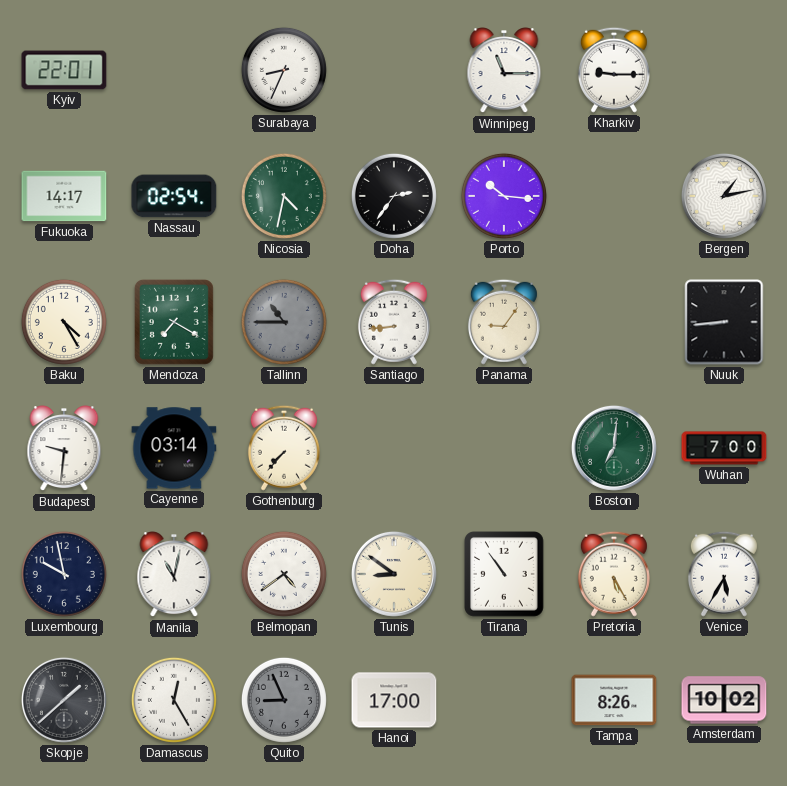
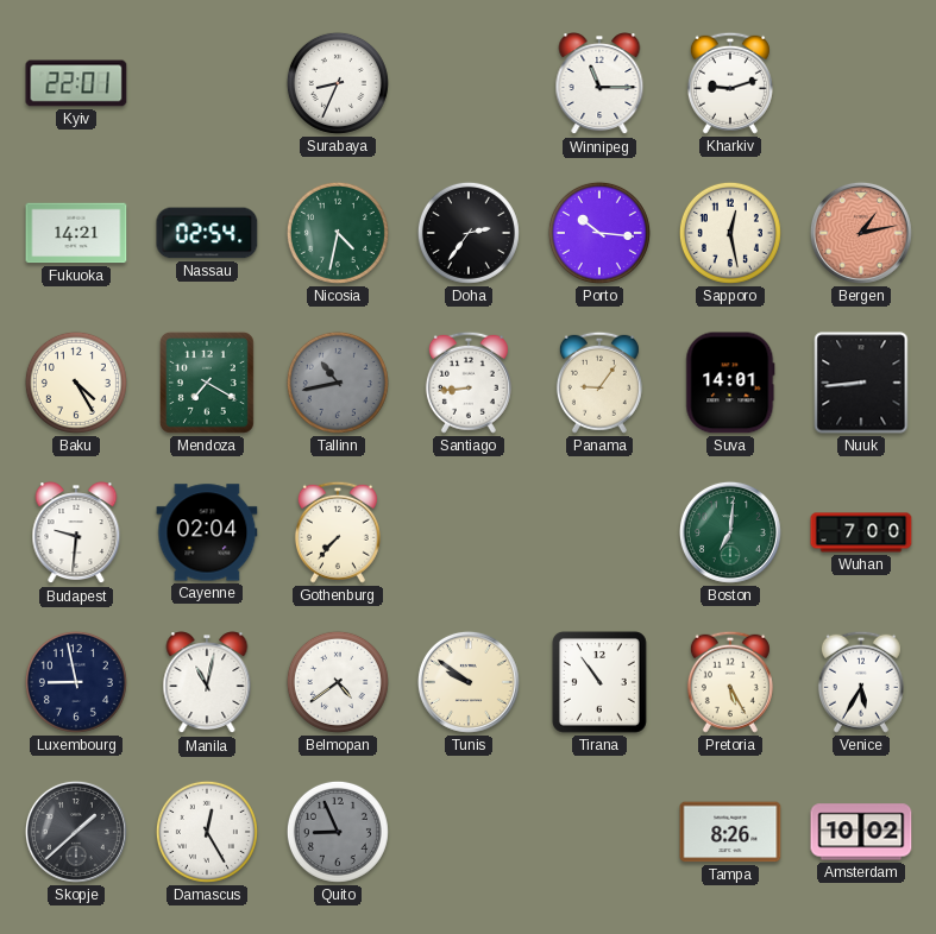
Kharkiv: 9:15 -> 9:12
Fukuoka: 14:17 -> 14:21
Sapporo: none -> 12:28
Bergen dial: white -> salmon
Tallinn: 10:45 -> 10:43
Suva: none -> 14:01
Cayenne: 03:14 -> 02:04
Luxembourg: 9:58 -> 8:58
Tunis: 8:51 -> 9:51
Hanoi: 17:00 -> none
